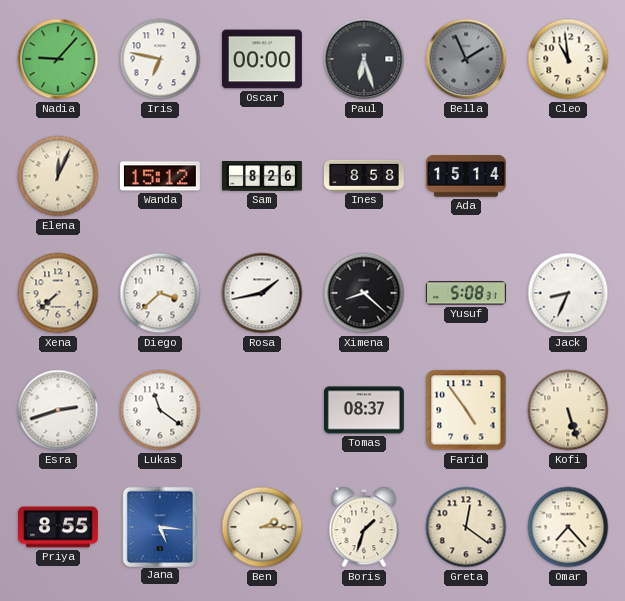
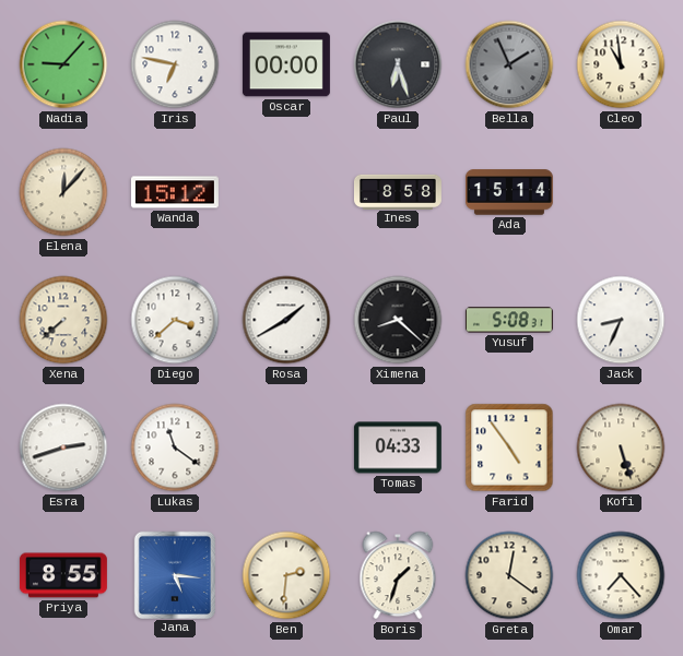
Elena: 12:04 -> 12:07
Sam: 8:26 -> none
Rosa: 1:43 -> 1:40
Tomas: 08:37 -> 04:33
Ben: 2:15 -> 2:31
